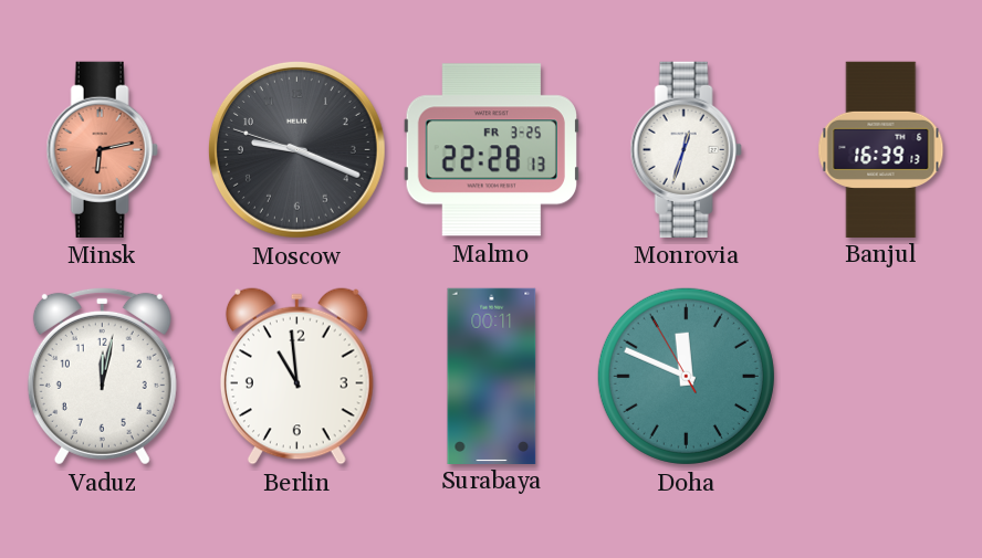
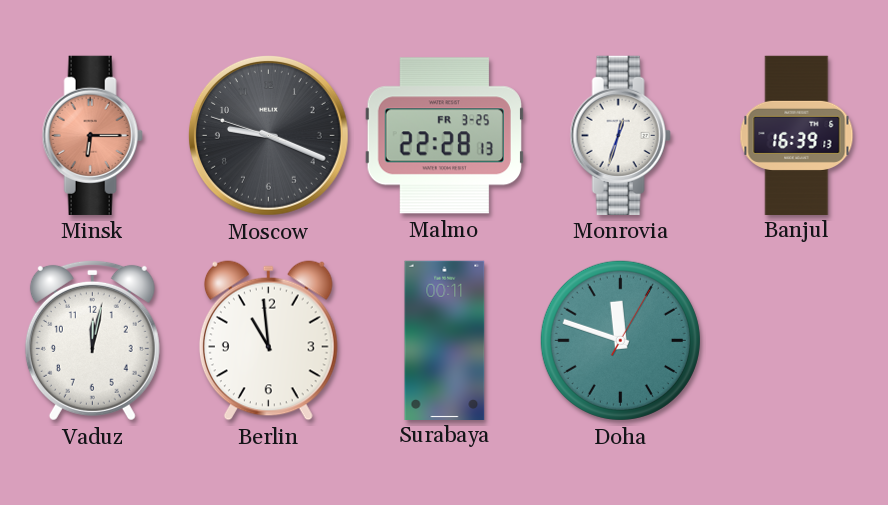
Minsk: 6:13 -> 6:15
Doha: 11:48:55 -> 11:48:05
